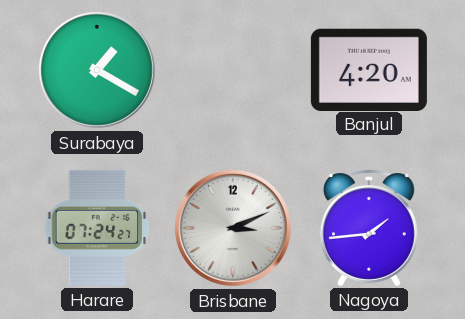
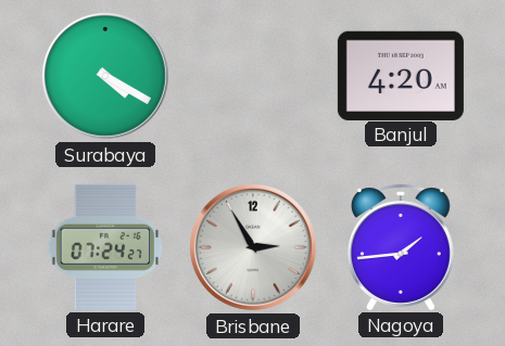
Surabaya: 1:20 -> 4:20
Brisbane: 3:11 -> 2:55
